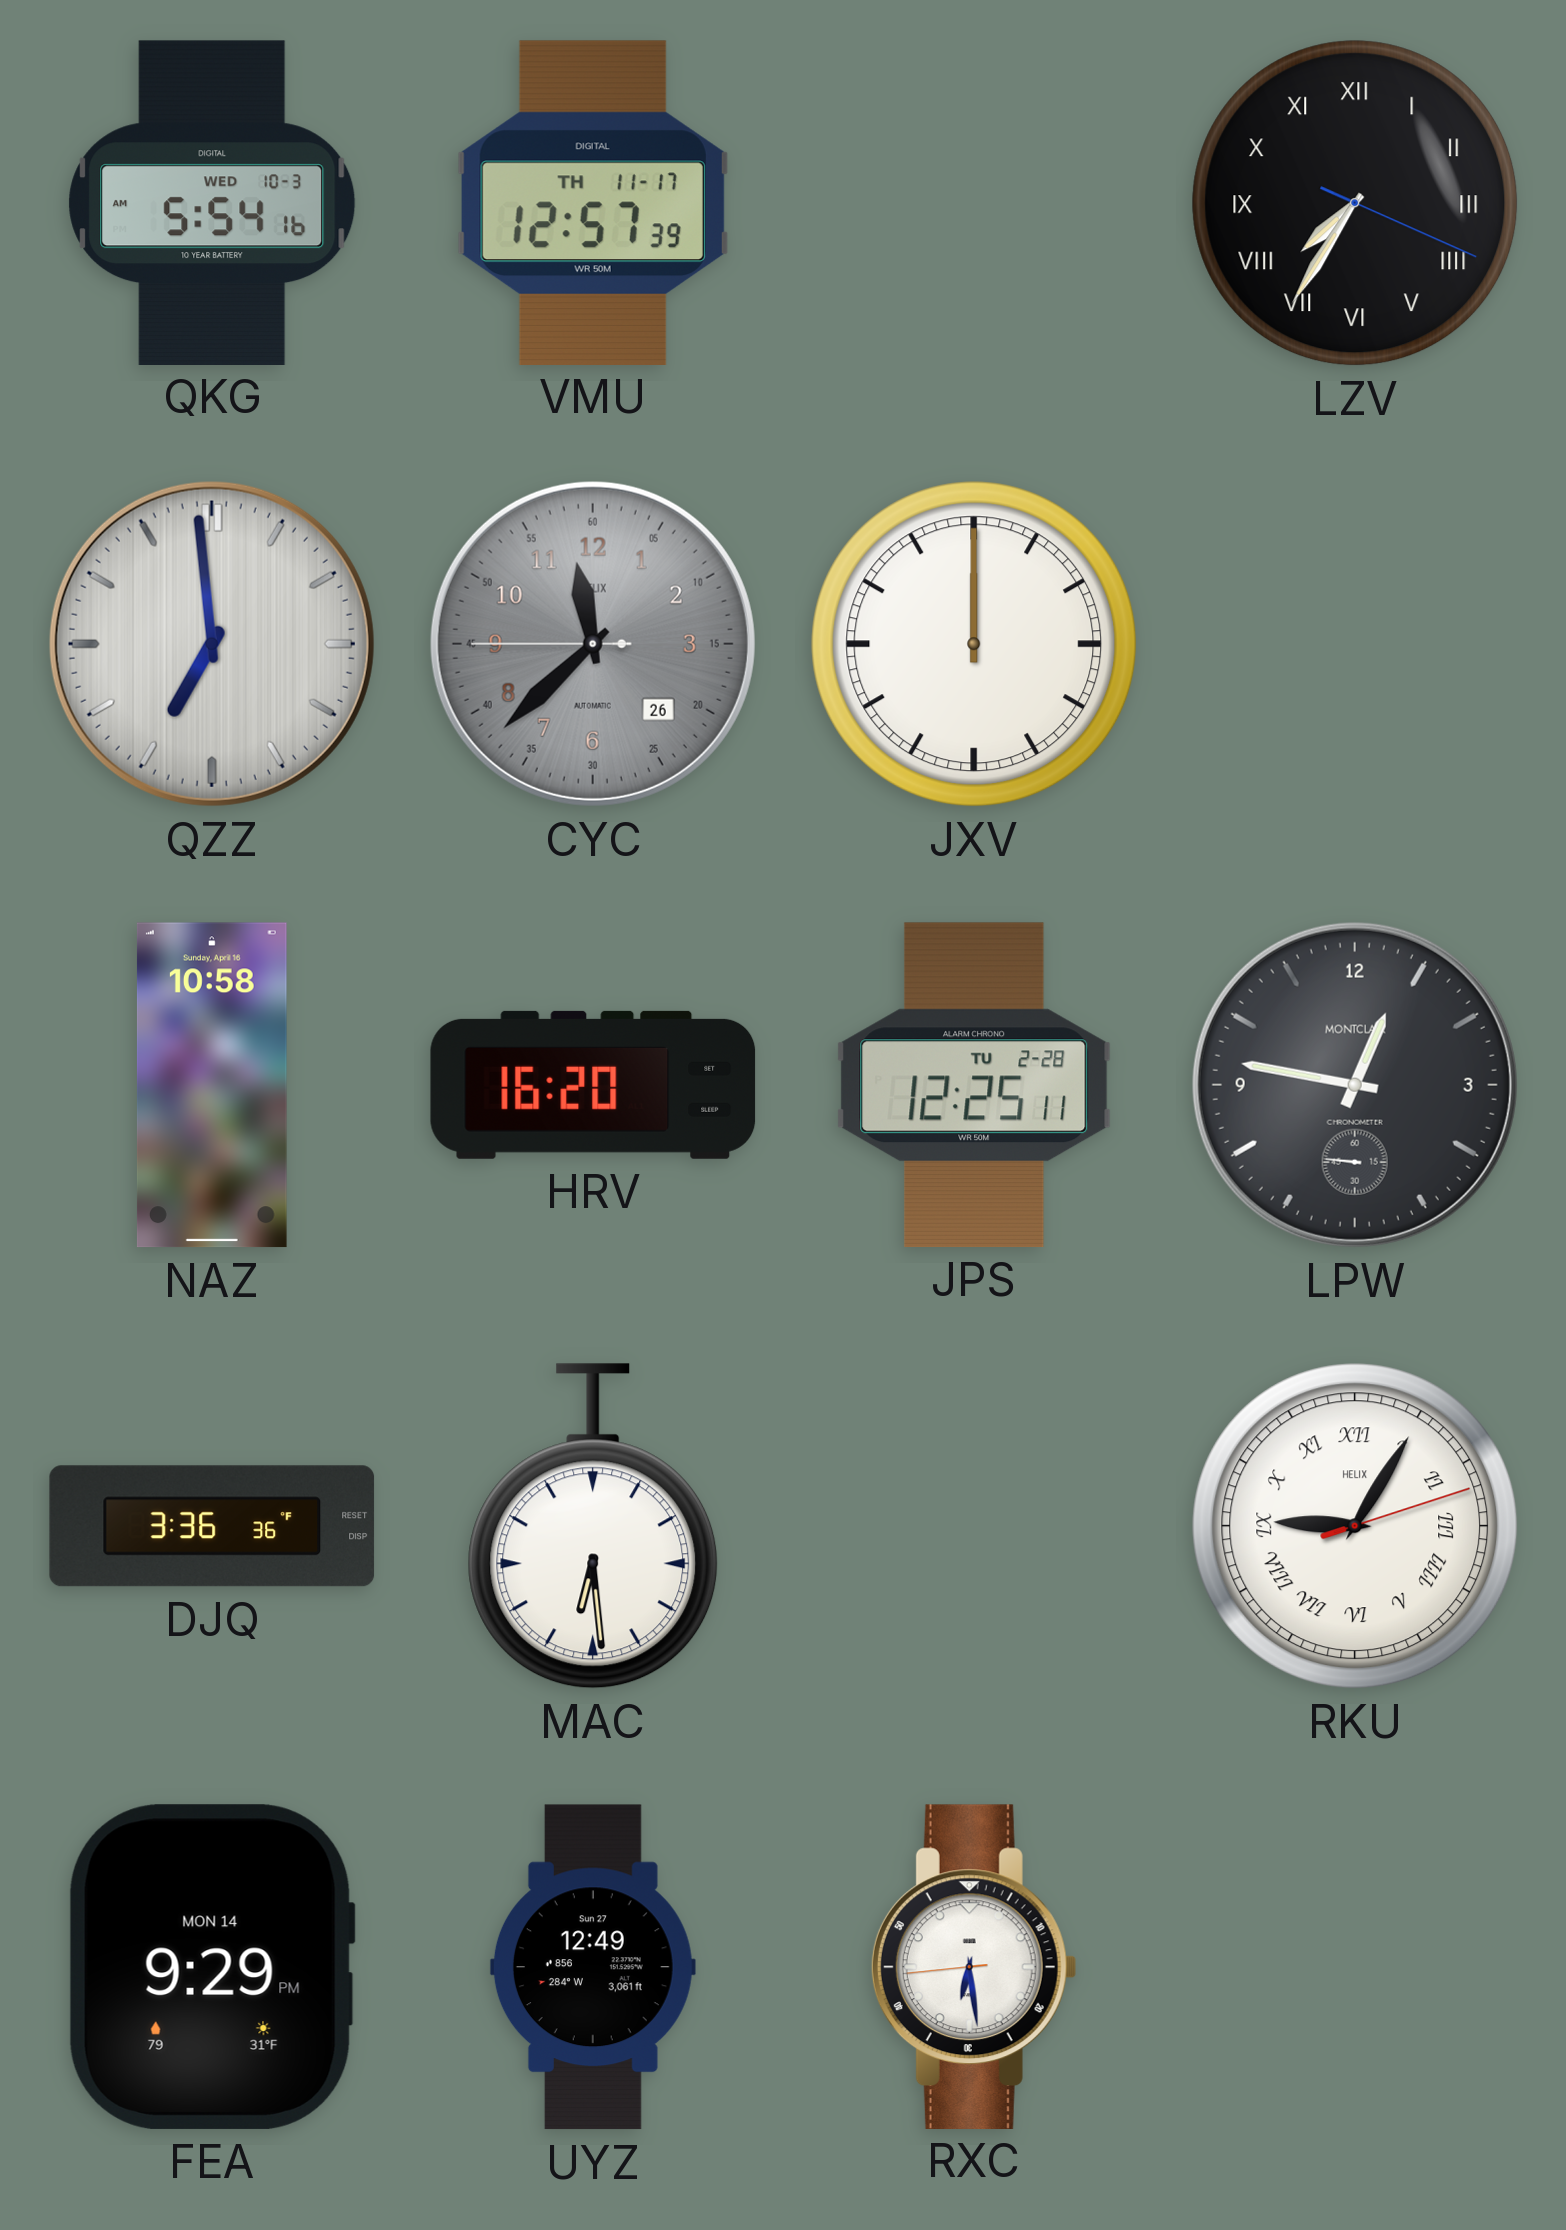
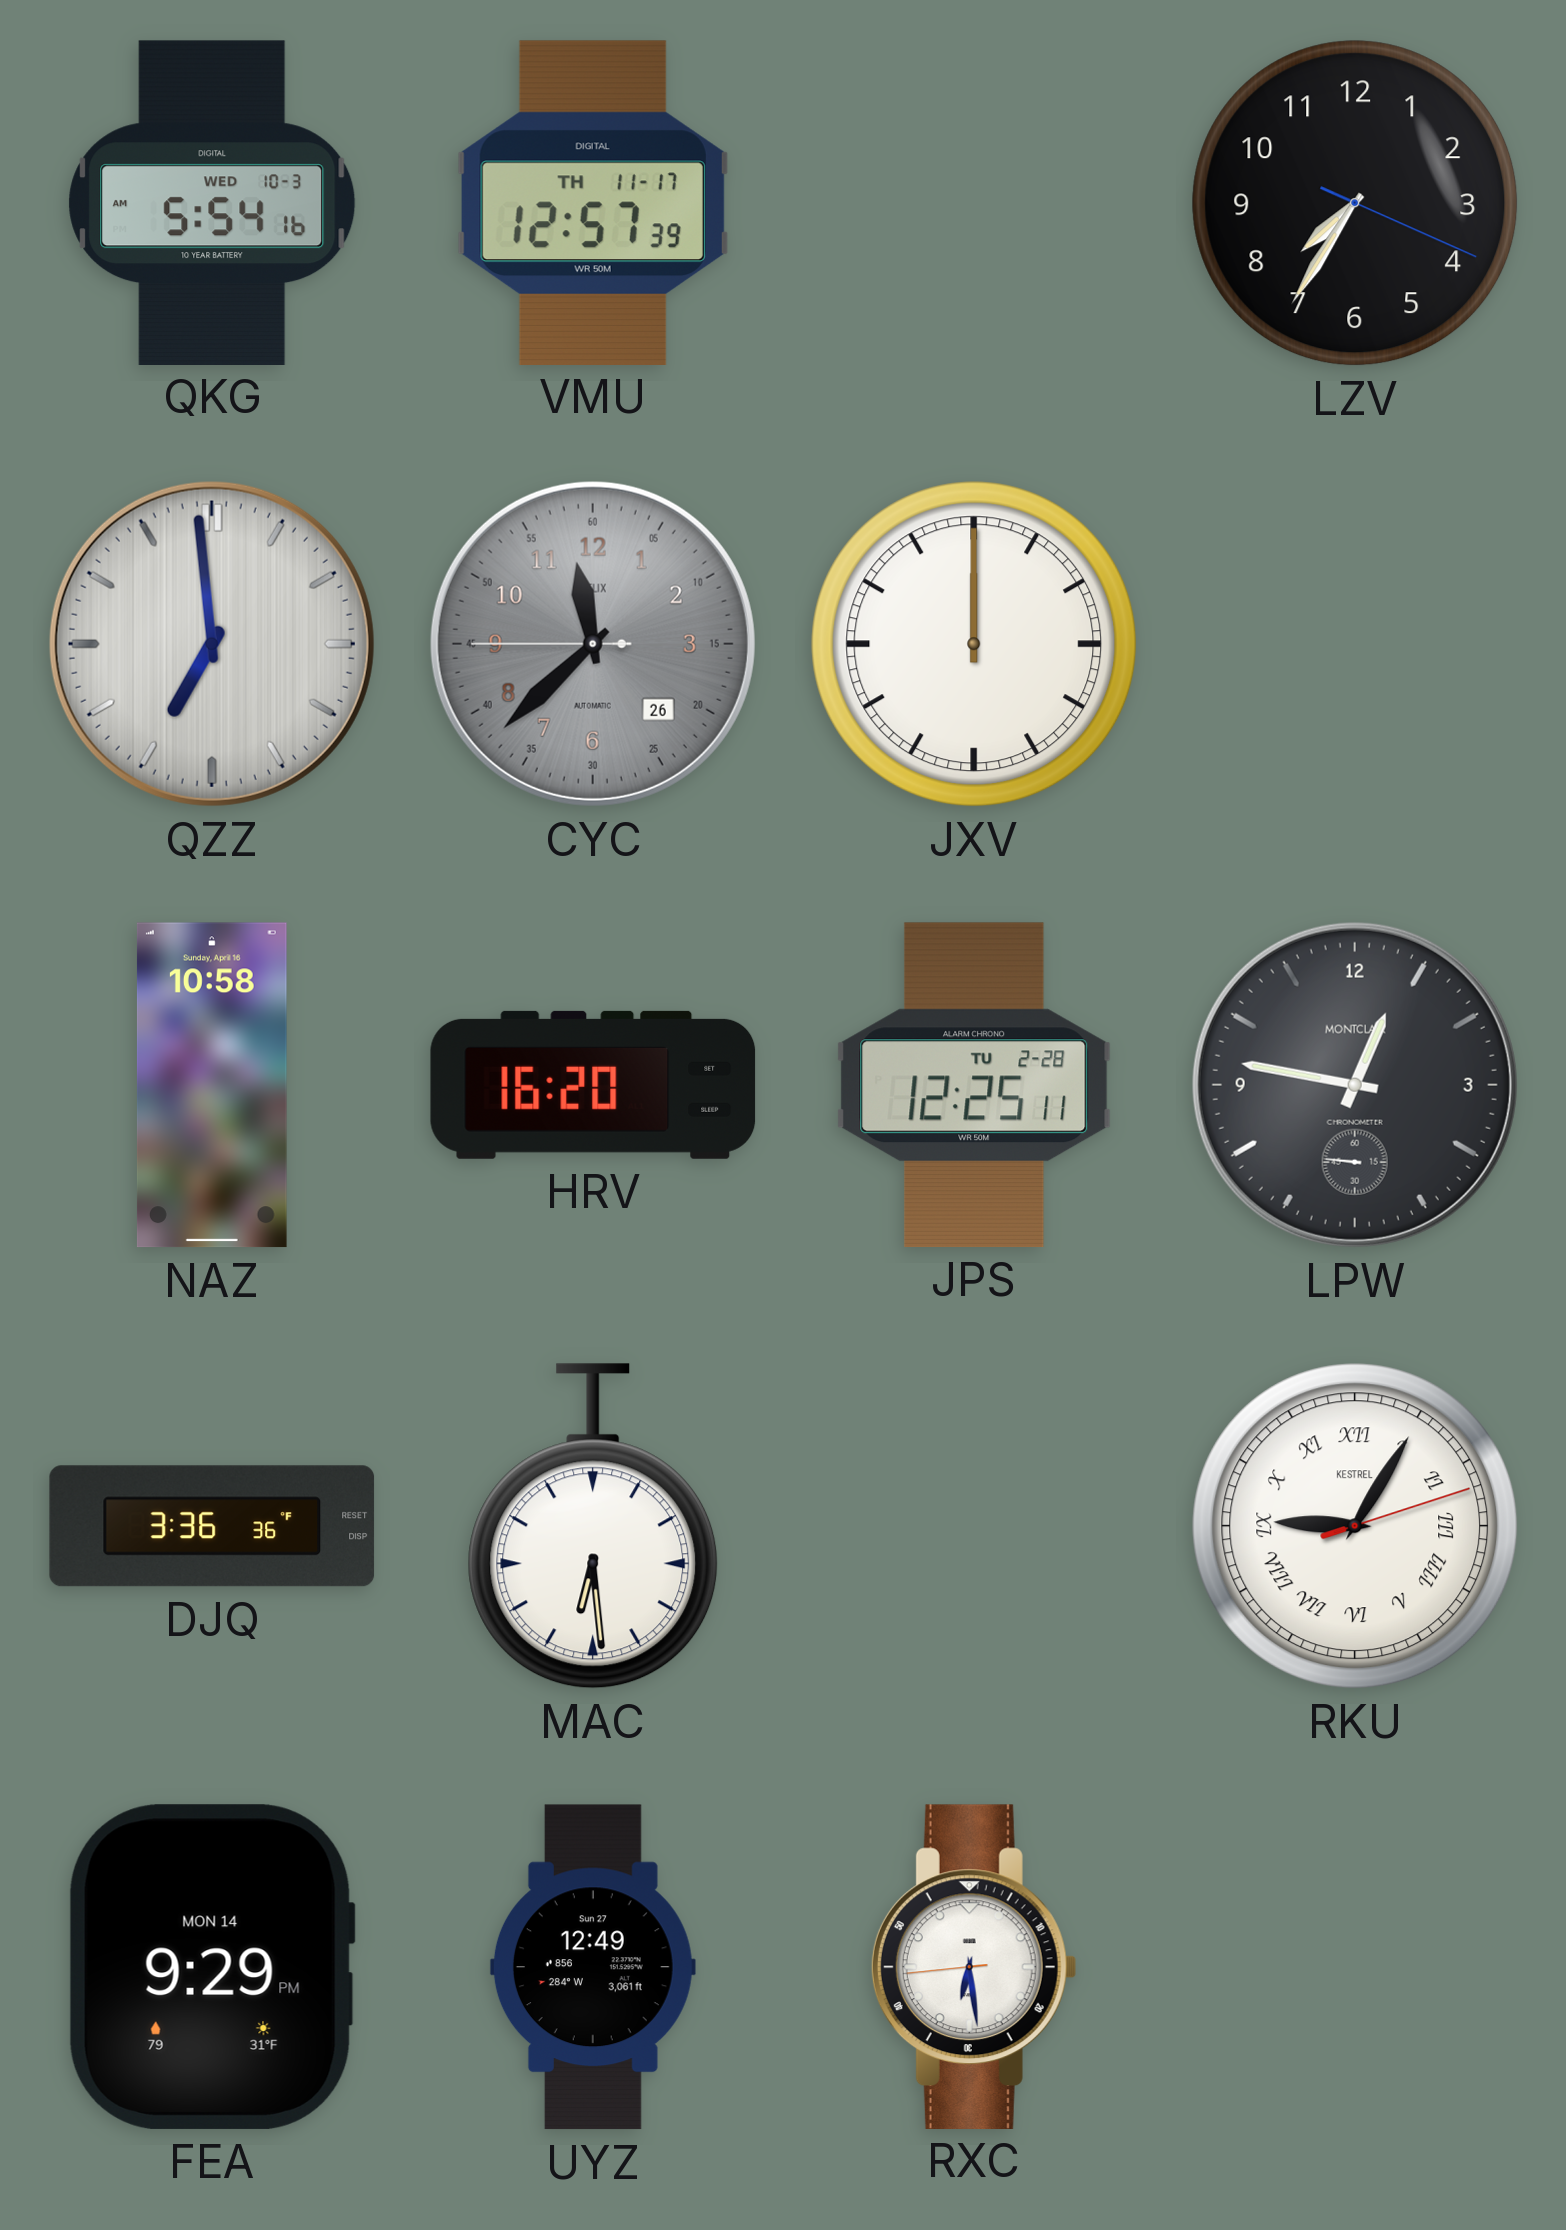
LZV numerals: Roman -> Arabic
RKU brand: HELIX -> KESTREL
